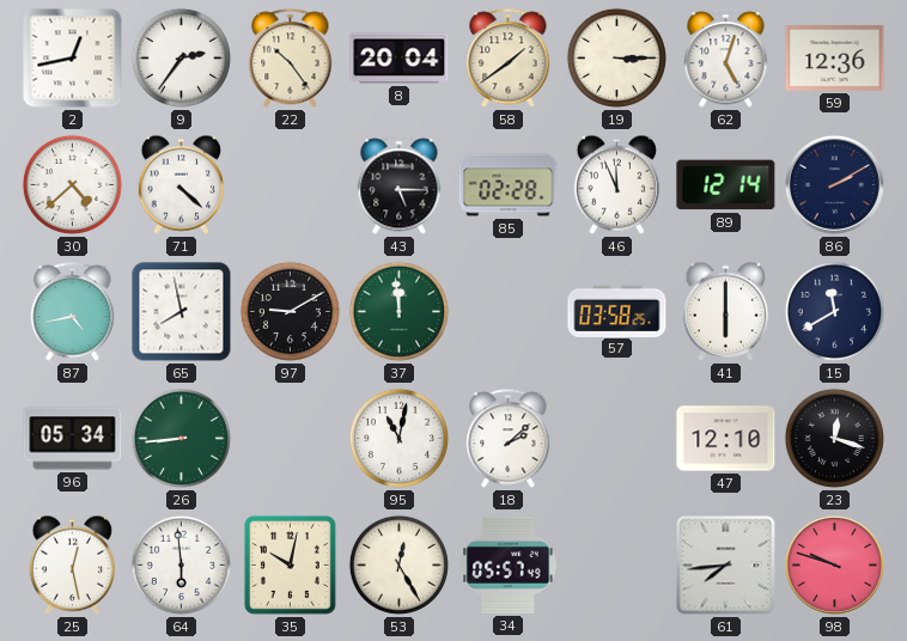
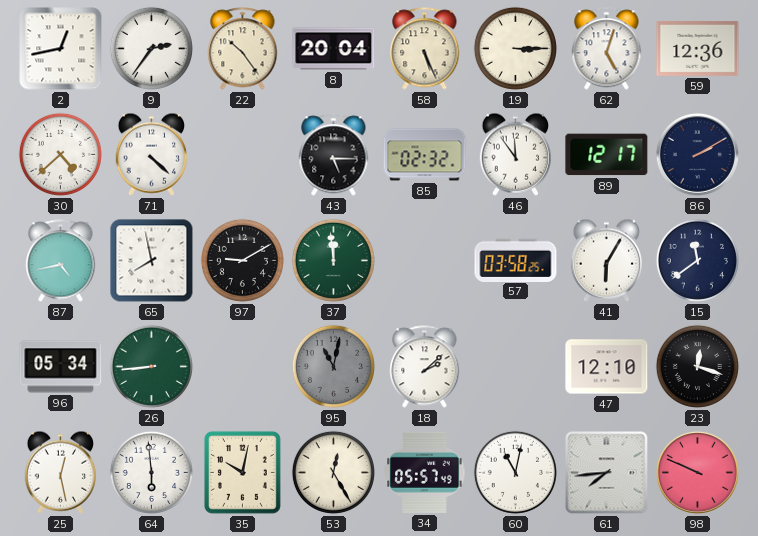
58: 1:39 -> 5:26
85: 02:28 -> 02:32
46: 11:56 -> 11:54
89: 12:14 -> 12:17
41: 6:00 -> 6:05
15: 11:40 -> 11:39
95 dial: white -> grey
60: none -> 11:02
98: 9:48 -> 9:49
